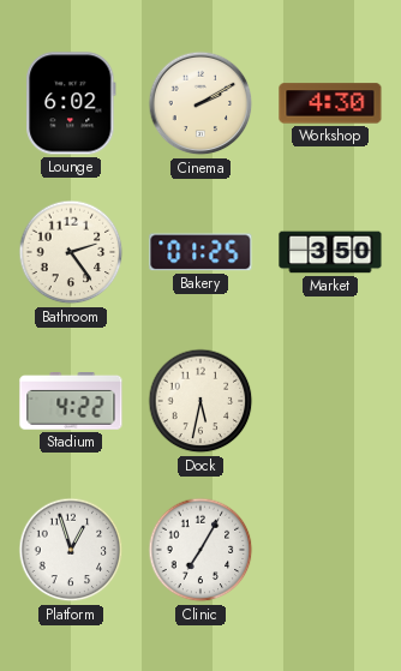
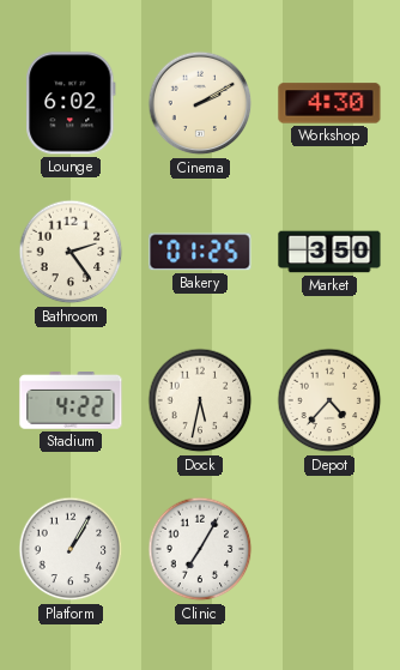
Depot: none -> 4:37
Platform: 12:57 -> 1:05
